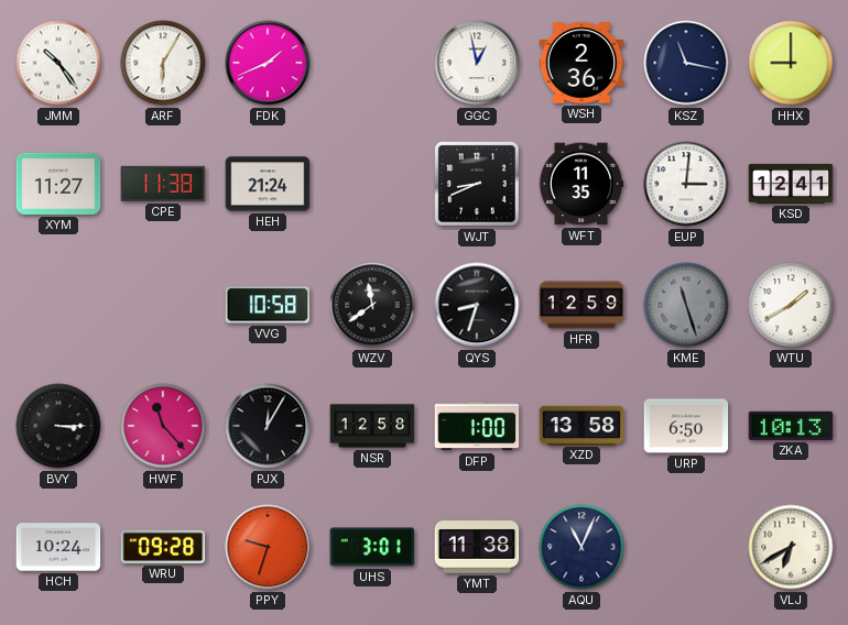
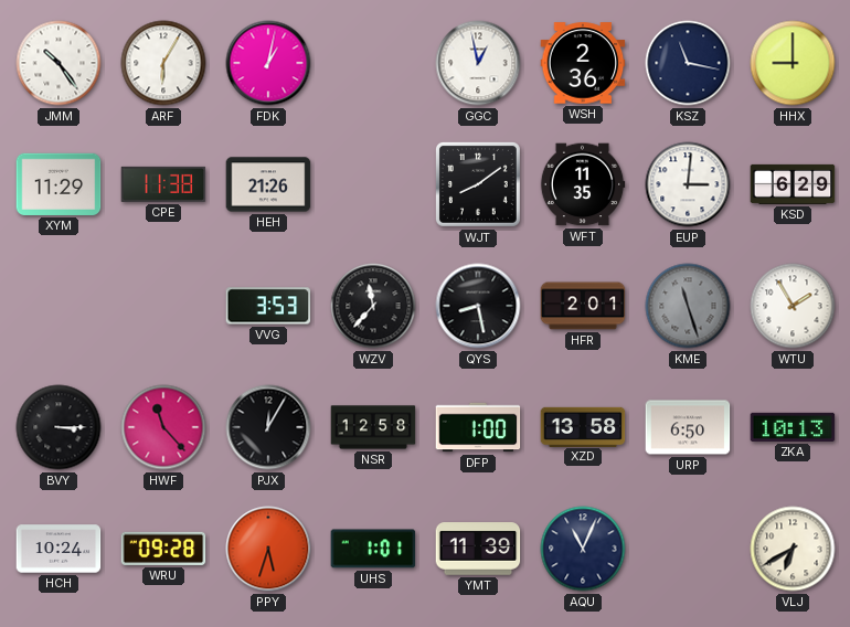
FDK: 1:41 -> 1:02
XYM: 11:27 -> 11:29
HEH: 21:24 -> 21:26
WJT: 8:41 -> 8:09
KSD: 12:41 -> 6:29
VVG: 10:58 -> 3:53
WZV: 11:39 -> 11:37
QYS: 8:33 -> 8:28
HFR: 12:59 -> 2:01
WTU: 1:40 -> 1:55
PPY: 9:33 -> 5:33
UHS: 3:01 -> 1:01
YMT: 11:38 -> 11:39
